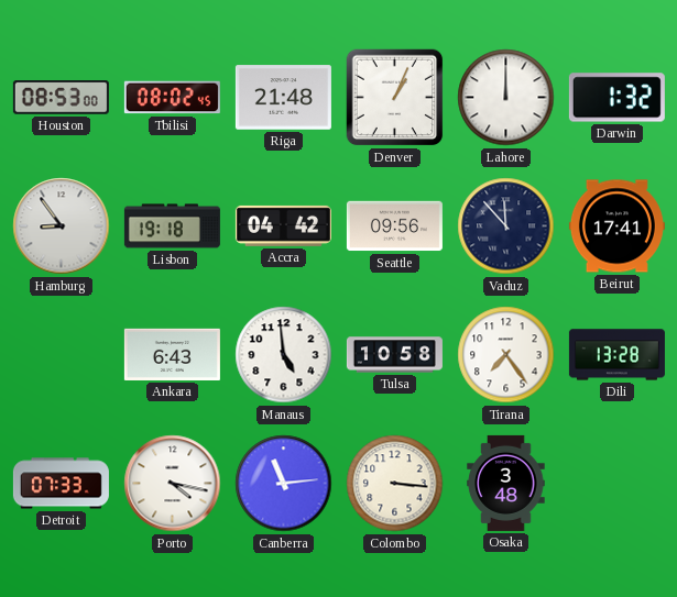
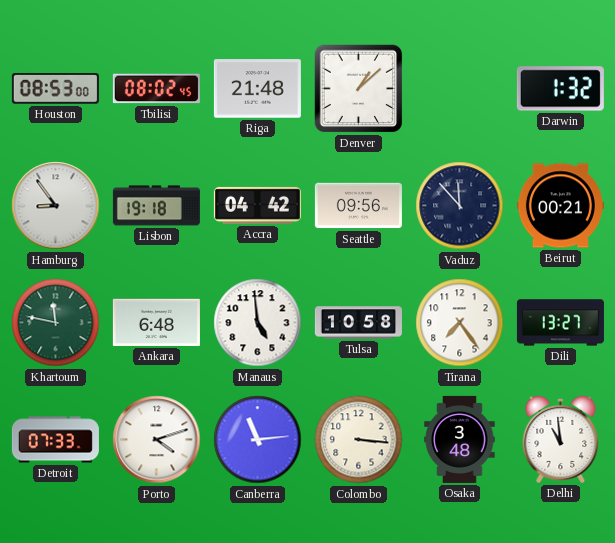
Denver: 1:04 -> 1:08
Lahore: 12:00 -> none
Beirut: 17:41 -> 00:21
Khartoum: none -> 11:47
Ankara: 6:43 -> 6:48
Dili: 13:28 -> 13:27
Porto: 4:17 -> 4:12
Delhi: none -> 10:59
